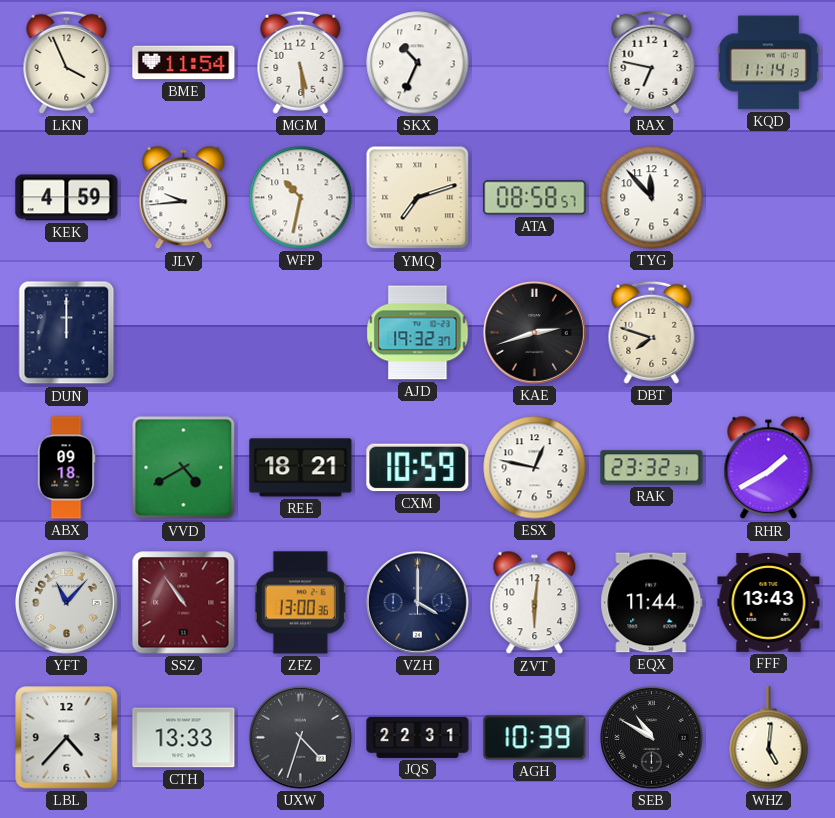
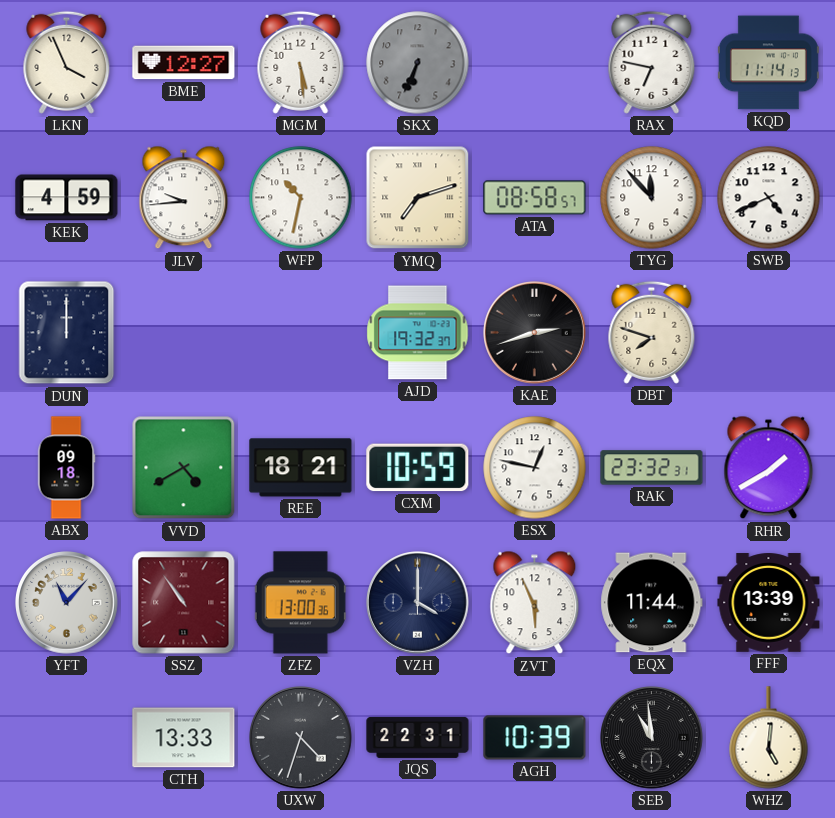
BME: 11:54 -> 12:27
SKX: 10:34 -> 6:34
SKX dial: white -> grey
SWB: none -> 4:41
ZVT: 6:01 -> 5:56
FFF: 13:43 -> 13:39
LBL: 4:37 -> none
SEB: 10:50 -> 10:59
